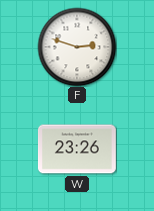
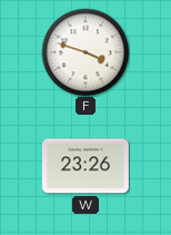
F: 2:48 -> 3:48
